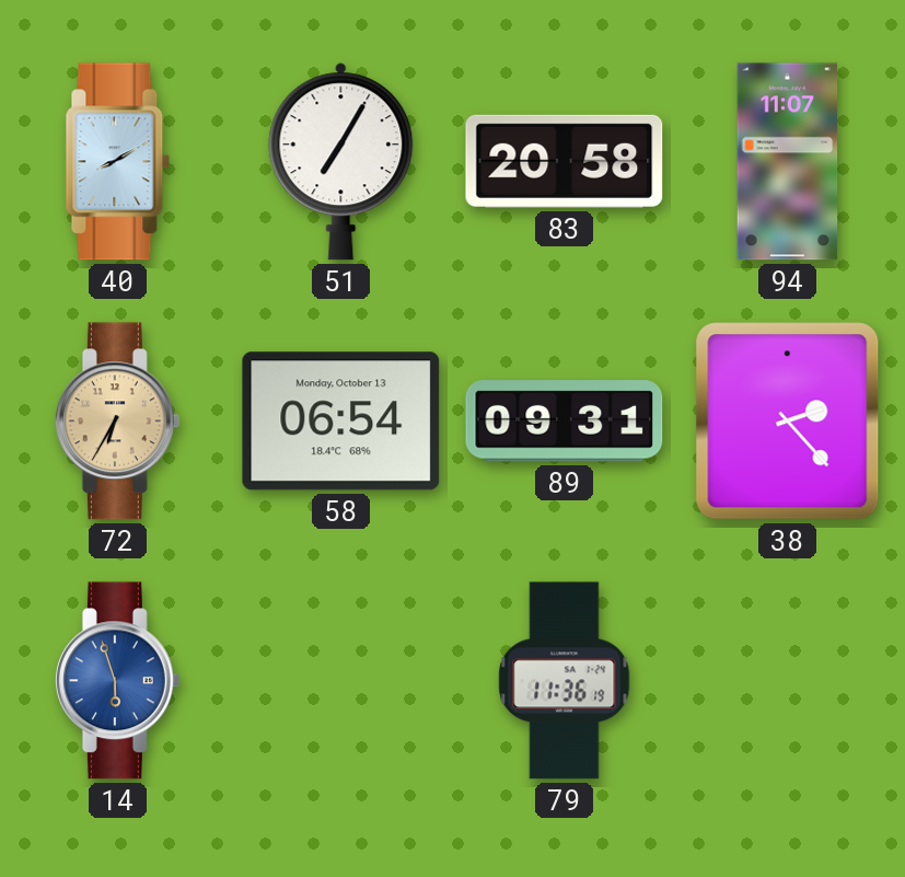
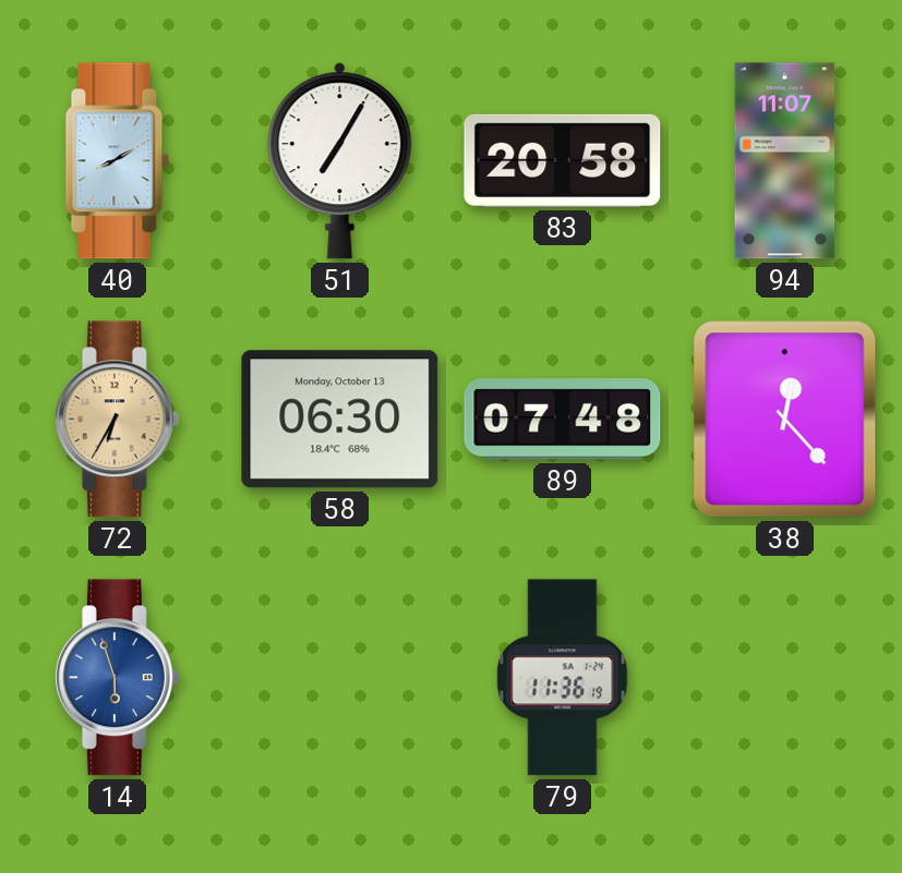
58: 06:54 -> 06:30
89: 09:31 -> 07:48
38: 2:23 -> 12:23
